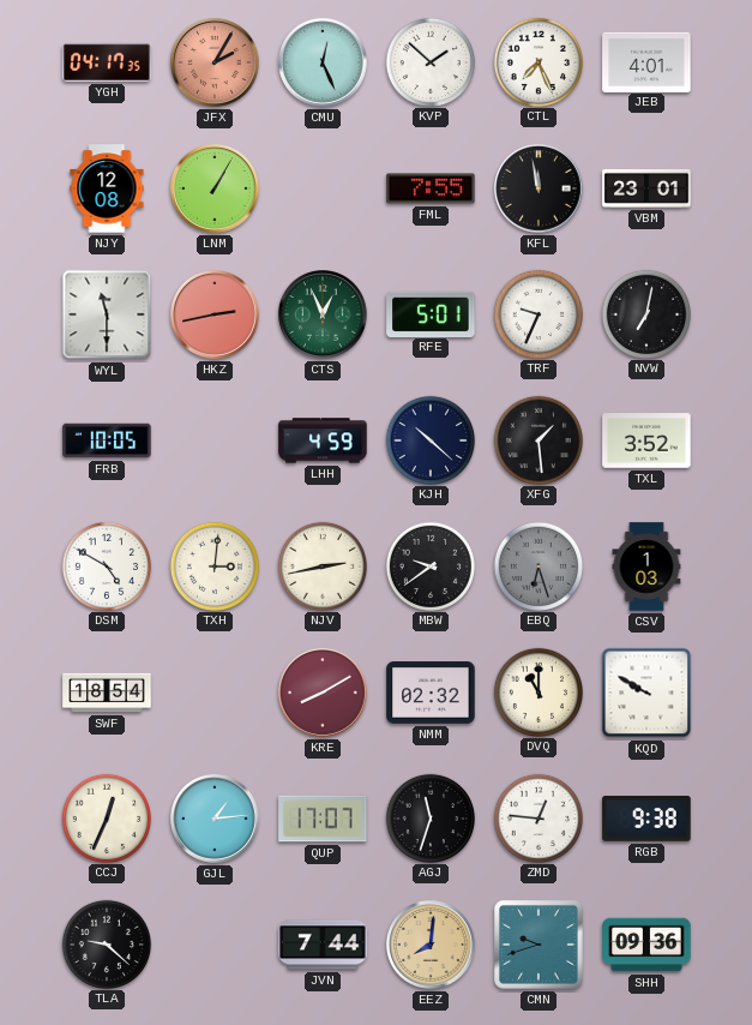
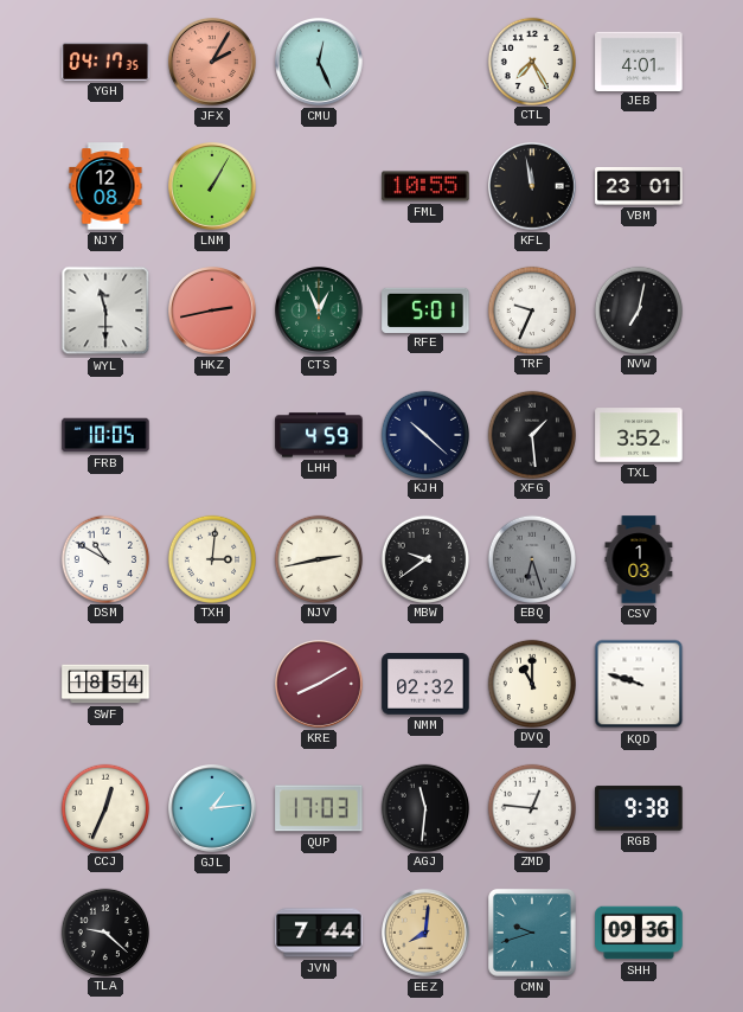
KVP: 1:52 -> none
CTL: 7:26 -> 7:25
FML: 7:55 -> 10:55
DSM: 4:50 -> 10:50
KQD: 9:50 -> 9:48
QUP: 17:07 -> 17:03
AGJ: 11:33 -> 11:31
